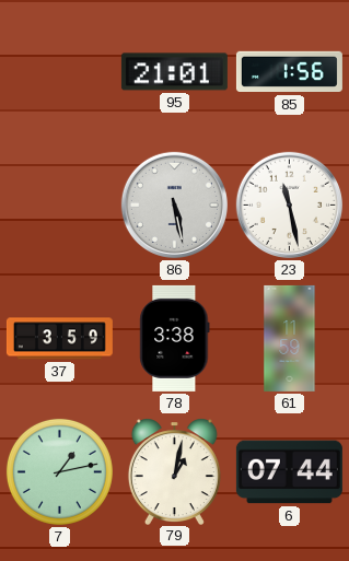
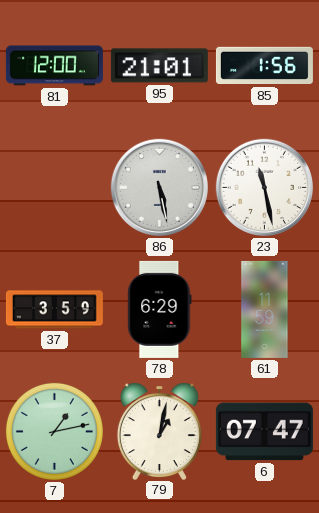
81: none -> 12:00
78: 3:38 -> 6:29
6: 07:44 -> 07:47
